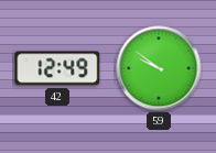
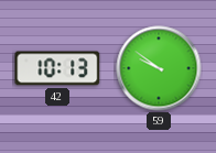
42: 12:49 -> 10:13
